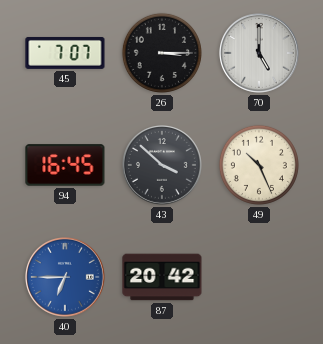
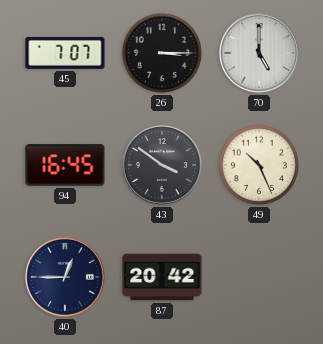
43: 3:52 -> 3:51
40: 6:45 -> 12:45
40 dial: blue -> navy
